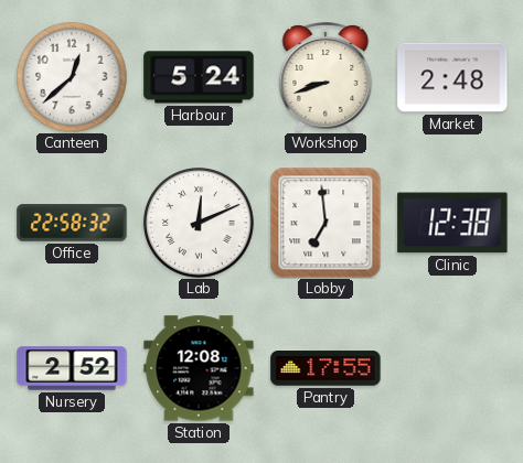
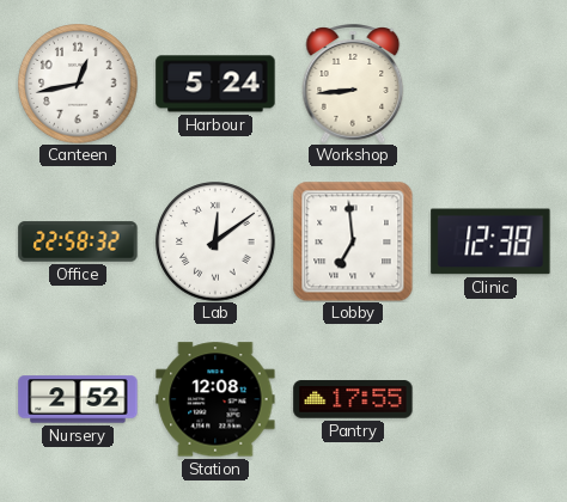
Canteen: 12:38 -> 12:43
Workshop: 8:42 -> 8:44
Market: 2:48 -> none
Lab: 12:11 -> 12:09
